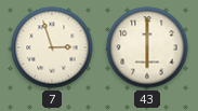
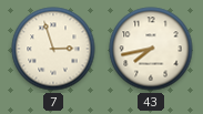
43: 6:00 -> 7:43
